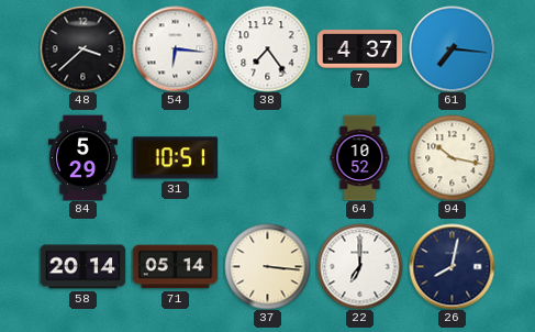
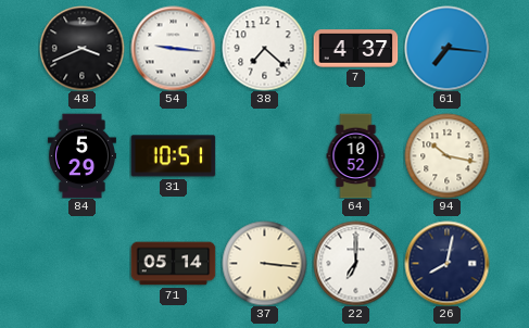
48: 3:38 -> 3:41
54: 6:16 -> 9:16
38: 7:24 -> 7:22
58: 20:14 -> none
